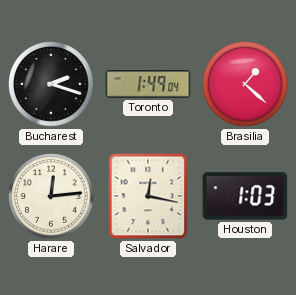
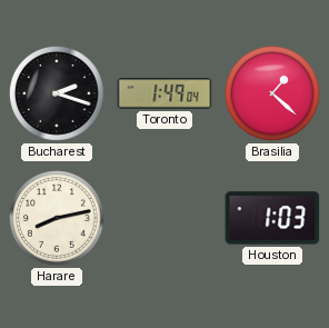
Harare: 12:14 -> 8:13
Salvador: 12:17 -> none
